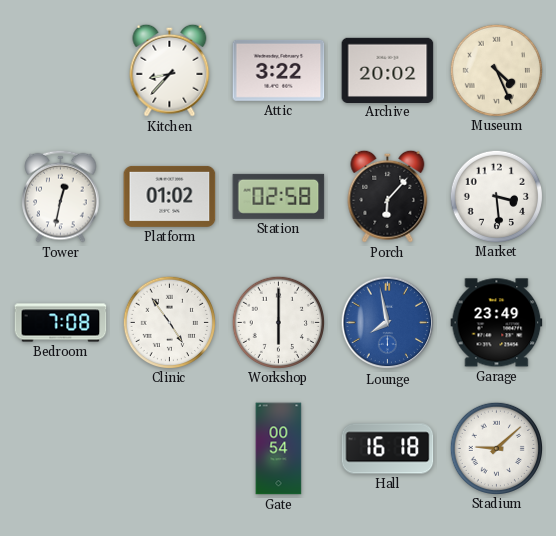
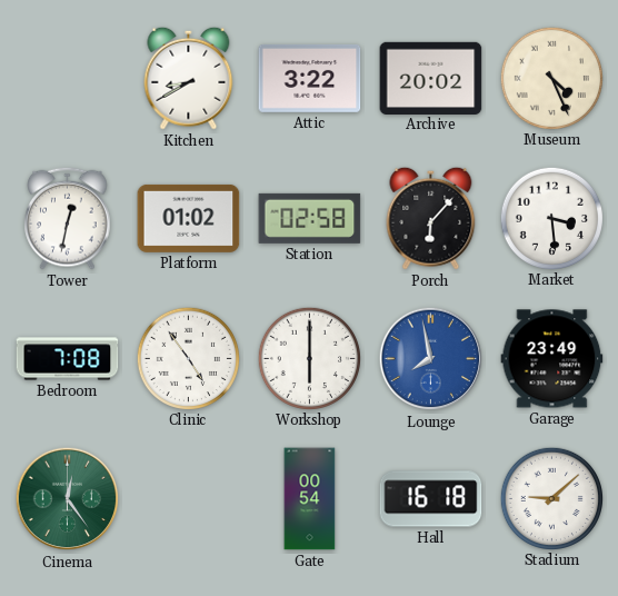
Kitchen: 8:37 -> 8:40
Cinema: none -> 12:24
